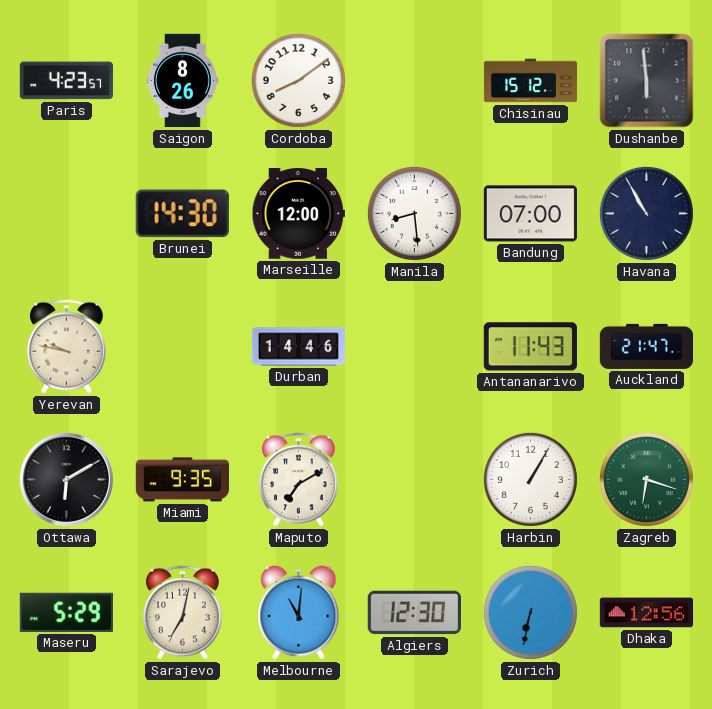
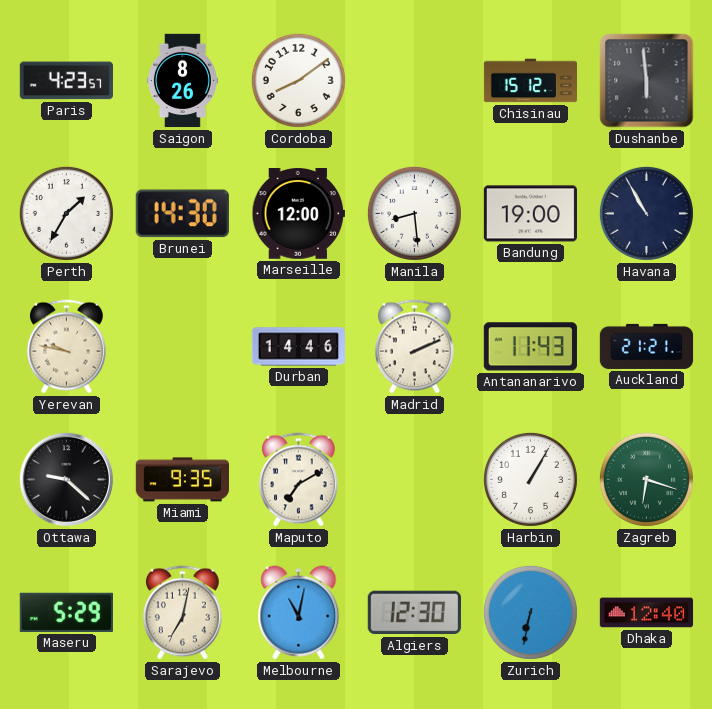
Perth: none -> 1:35
Bandung: 07:00 -> 19:00
Madrid: none -> 2:11
Auckland: 21:47 -> 21:21
Ottawa: 6:10 -> 9:22
Melbourne: 11:01 -> 11:02
Dhaka: 12:56 -> 12:40
